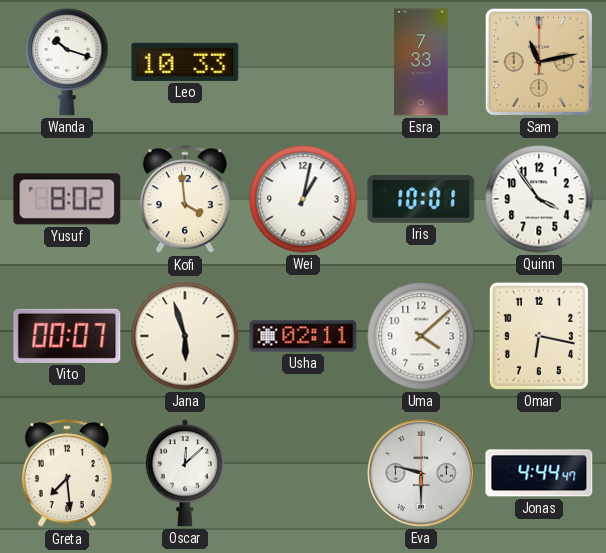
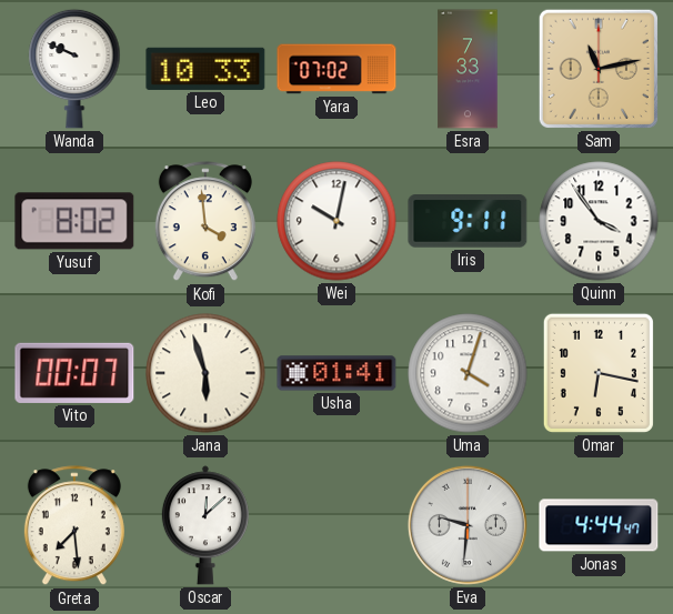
Wanda: 10:18 -> 9:49
Yara: none -> 07:02
Wei: 1:02 -> 10:02
Iris: 10:01 -> 9:11
Usha: 02:11 -> 01:41
Uma: 4:08 -> 4:03
Eva: 9:30 -> 9:31
